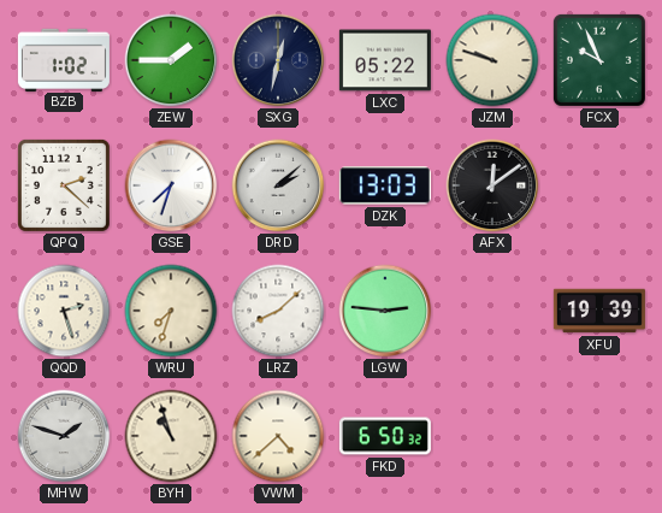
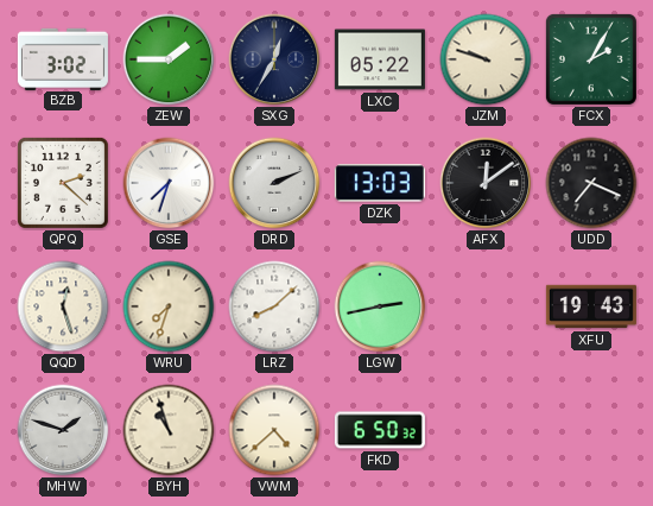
BZB: 1:02 -> 3:02
SXG: 12:32 -> 12:35
FCX: 9:56 -> 2:05
DRD: 2:08 -> 2:11
UDD: none -> 7:19
QQD: 2:27 -> 12:27
LGW: 2:46 -> 2:43
XFU: 19:39 -> 19:43
